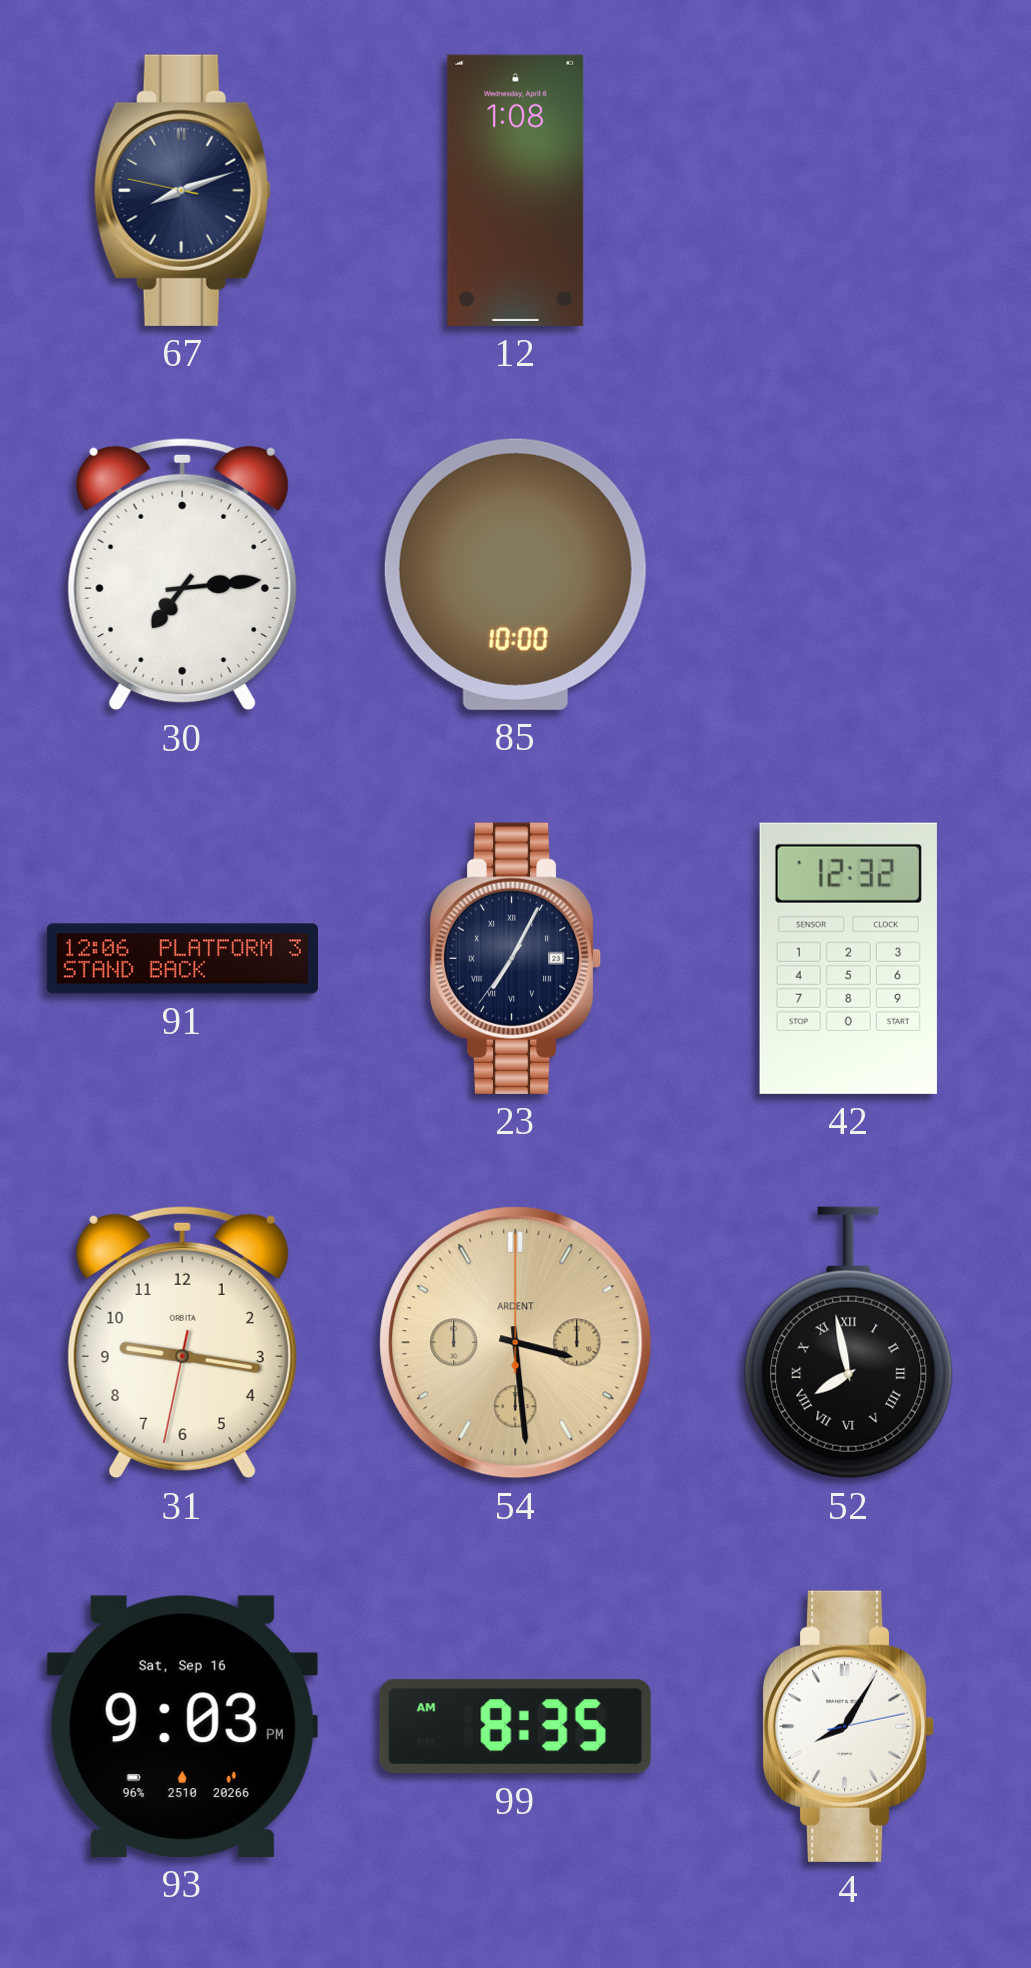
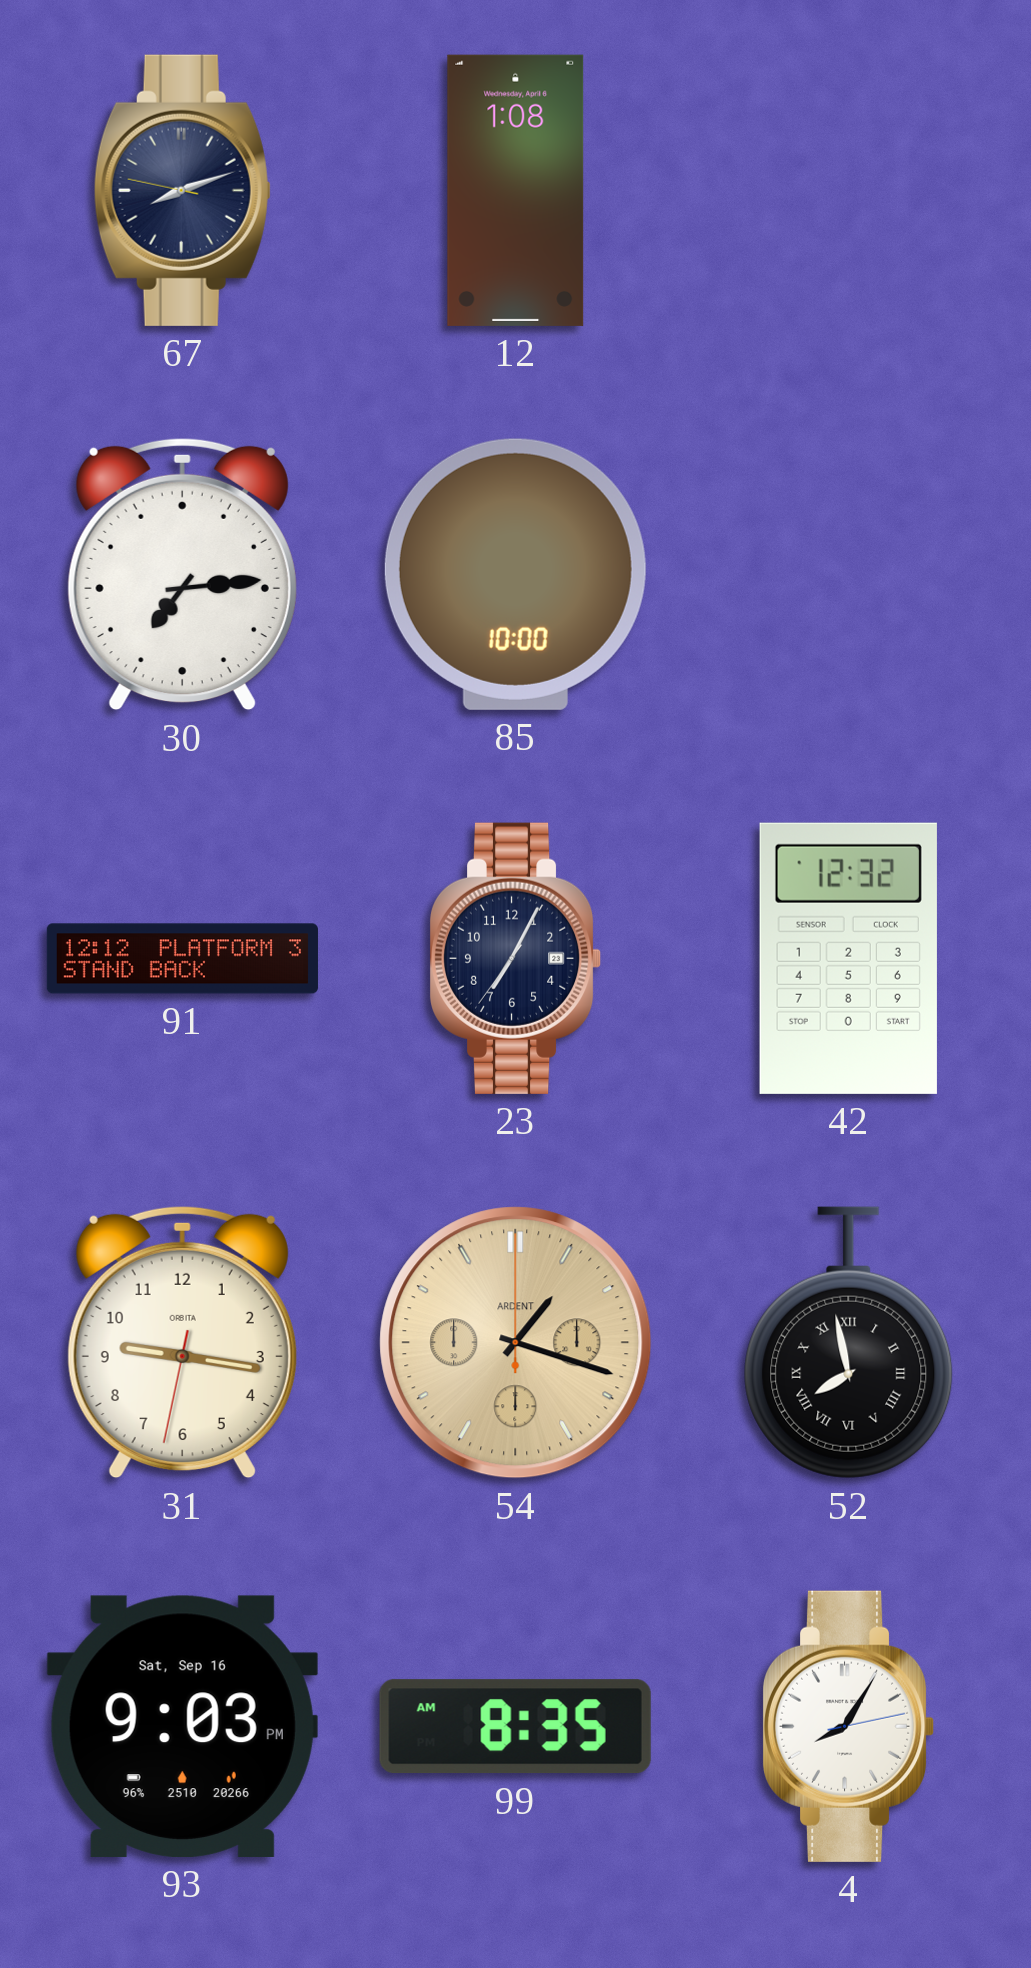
91: 12:06 -> 12:12
23 numerals: Roman -> Arabic
54: 3:29 -> 1:18
